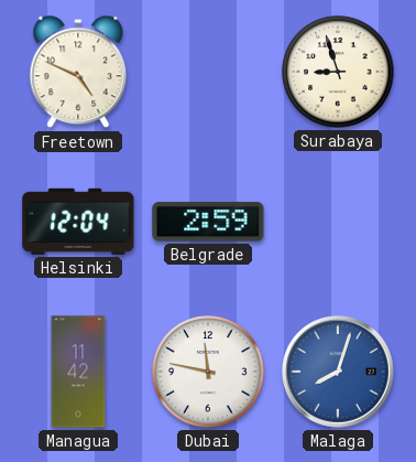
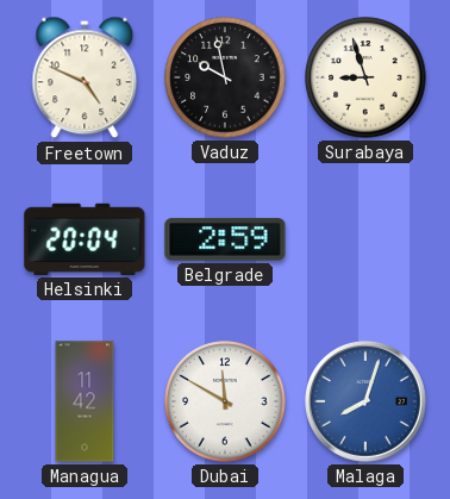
Vaduz: none -> 9:58
Helsinki: 12:04 -> 20:04
Dubai: 11:47 -> 11:50
